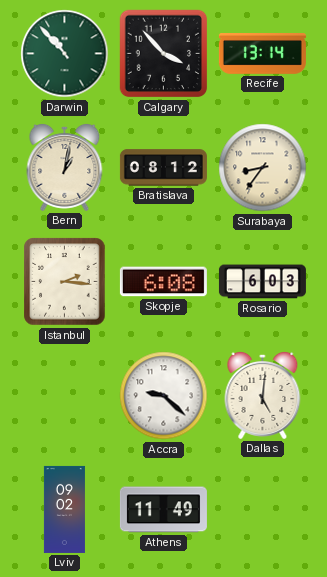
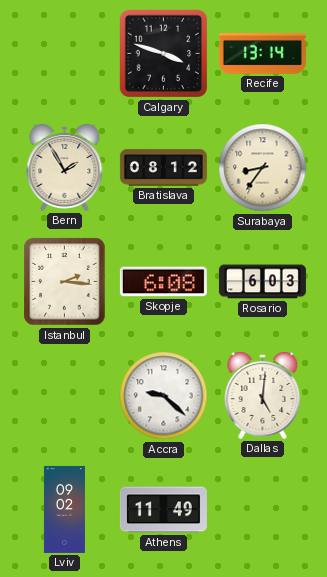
Darwin: 10:53 -> none
Calgary: 3:53 -> 3:48
Bern: 1:02 -> 1:55
